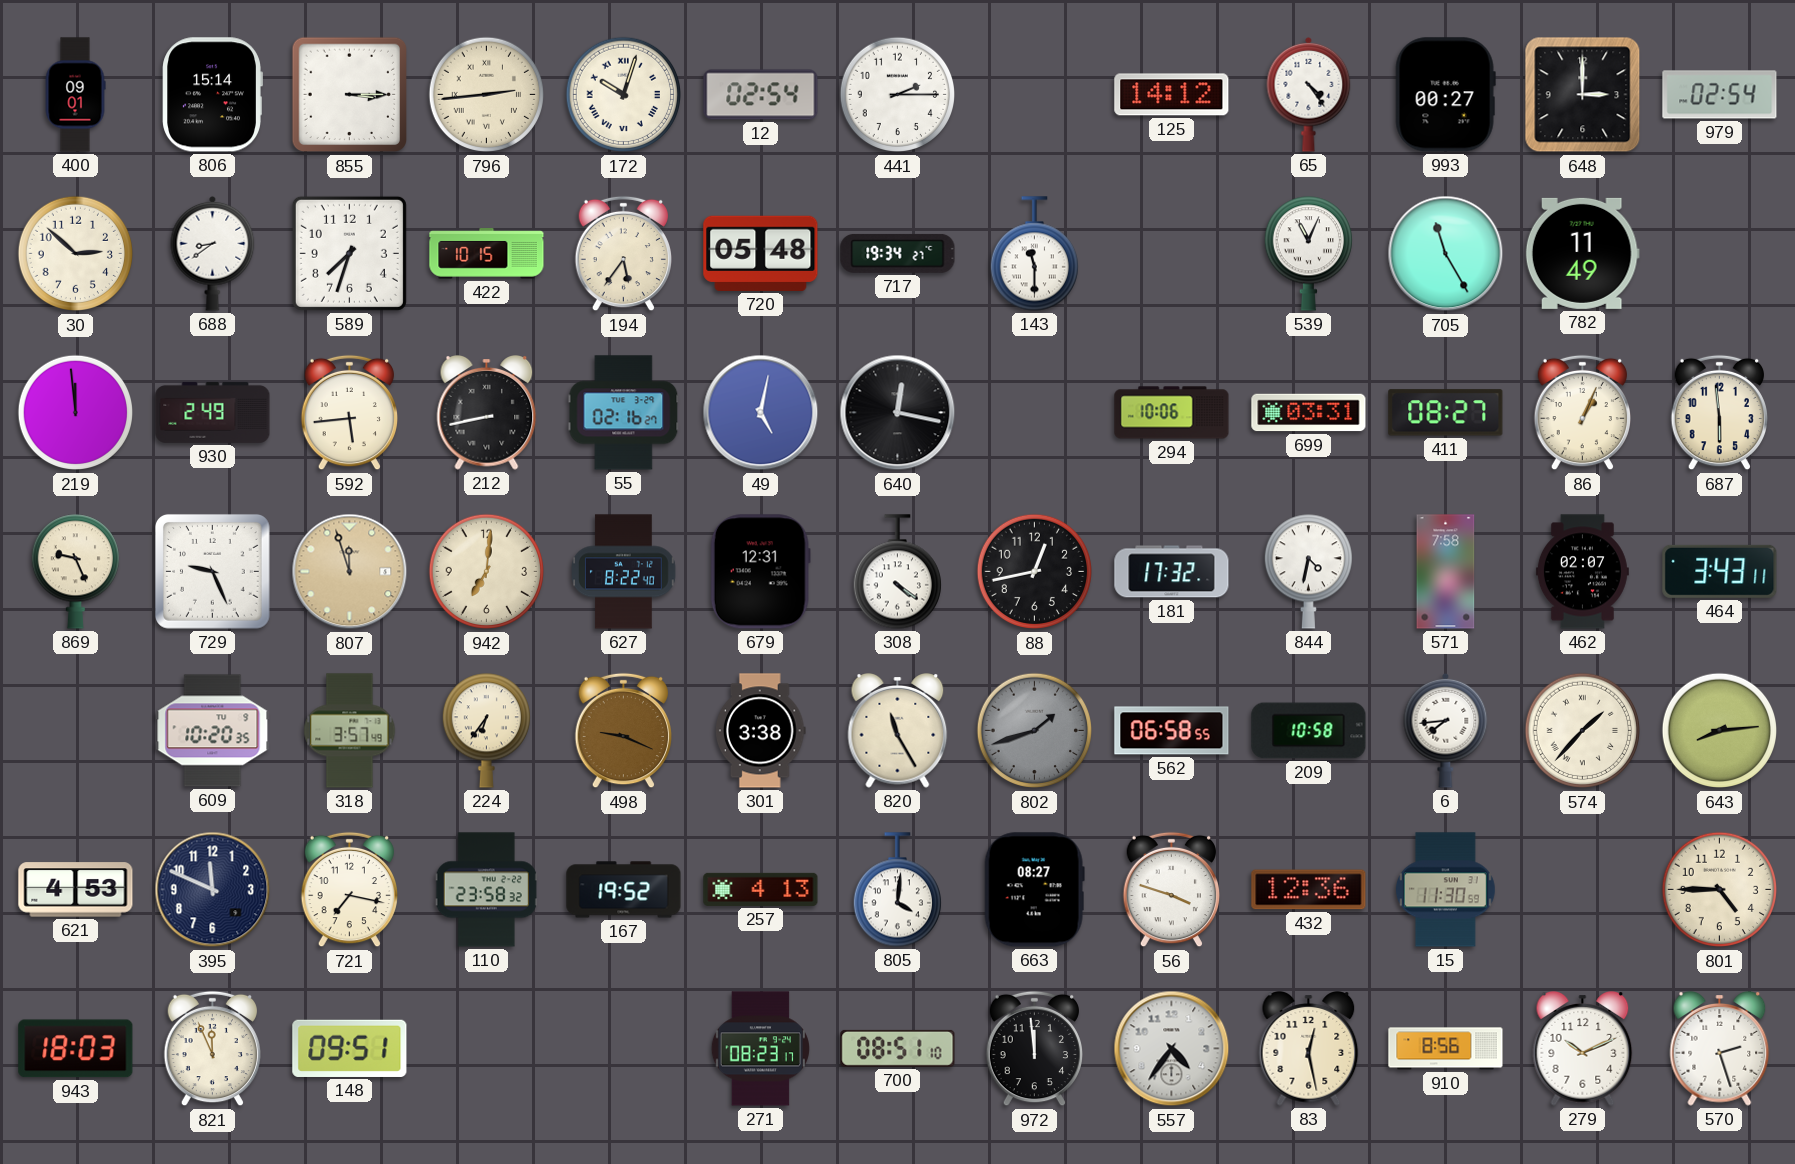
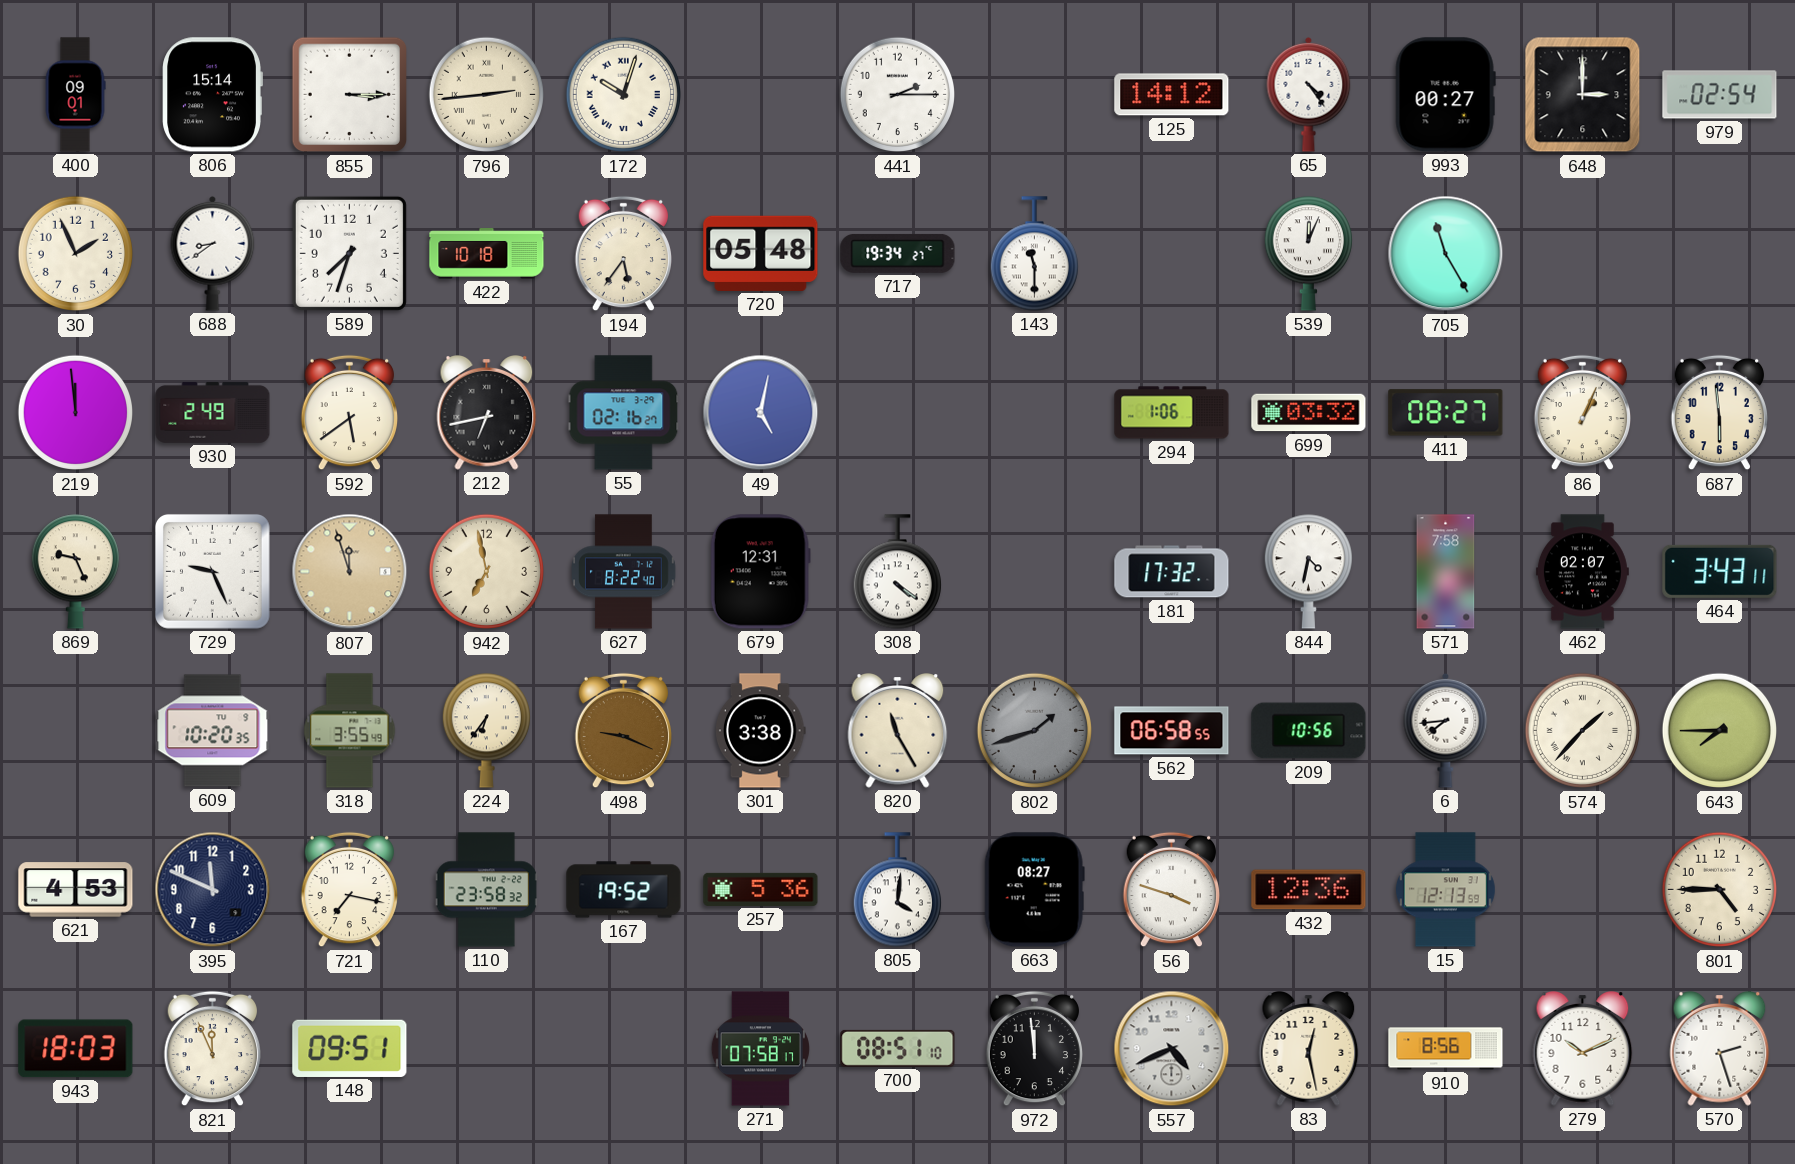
12: 02:54 -> none
30: 2:52 -> 1:56
422: 10:15 -> 10:18
539: 11:04 -> 12:04
782: 11:49 -> none
592: 5:44 -> 5:39
212: 8:43 -> 6:43
640: 12:17 -> none
294: 10:06 -> 1:06
699: 03:31 -> 03:32
942: 7:01 -> 6:58
88: 12:43 -> none
318: 3:57 -> 3:55
209: 10:58 -> 10:56
643: 8:14 -> 7:45
257: 4:13 -> 5:36
15: 11:30 -> 12:13
271: 08:23 -> 07:58
557: 4:36 -> 4:41
